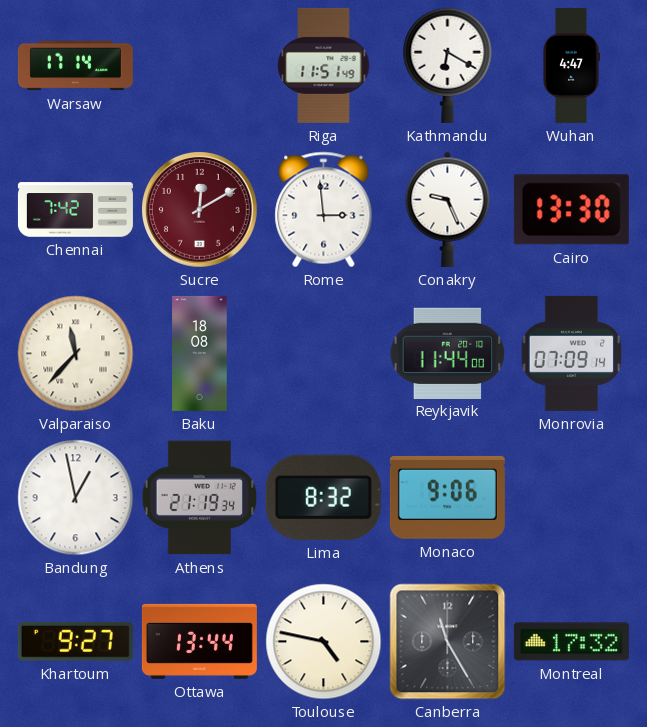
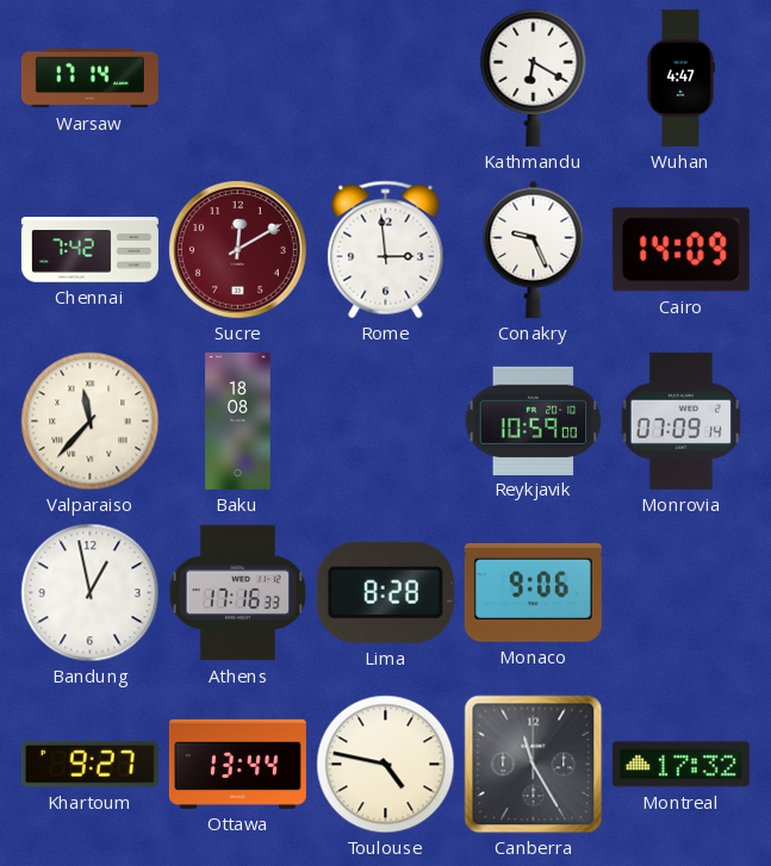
Riga: 11:51 -> none
Cairo: 13:30 -> 14:09
Reykjavik: 11:44 -> 10:59
Athens: 21:19 -> 17:16
Lima: 8:32 -> 8:28
